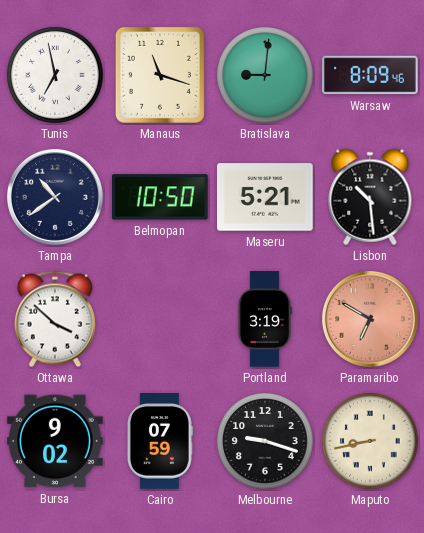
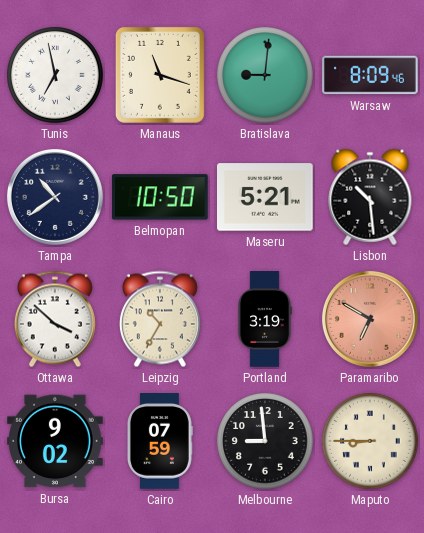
Leipzig: none -> 10:35
Melbourne: 9:18 -> 8:59
Maputo: 8:43 -> 8:45
